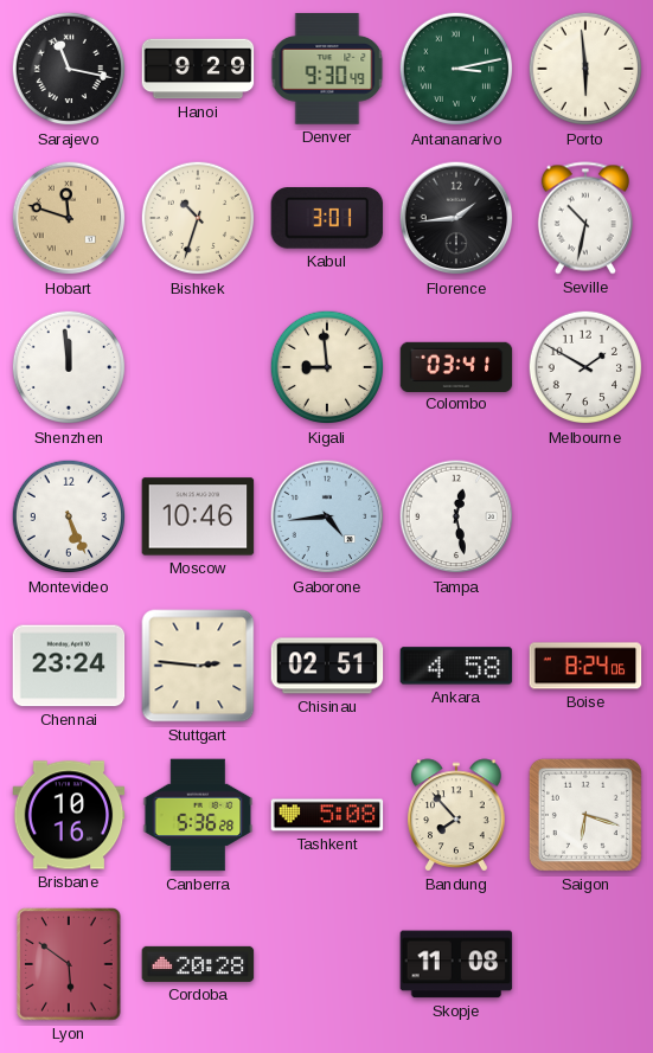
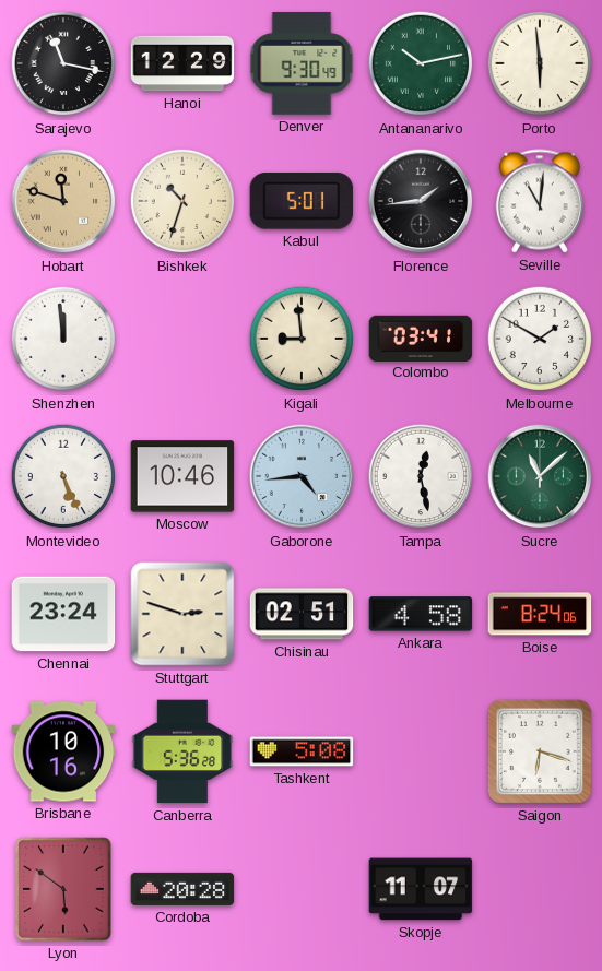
Hanoi: 9:29 -> 12:29
Antananarivo: 3:13 -> 10:13
Kabul: 3:01 -> 5:01
Seville: 10:32 -> 11:01
Sucre: none -> 11:08
Stuttgart: 2:46 -> 2:48
Bandung: 7:53 -> none
Skopje: 11:08 -> 11:07
